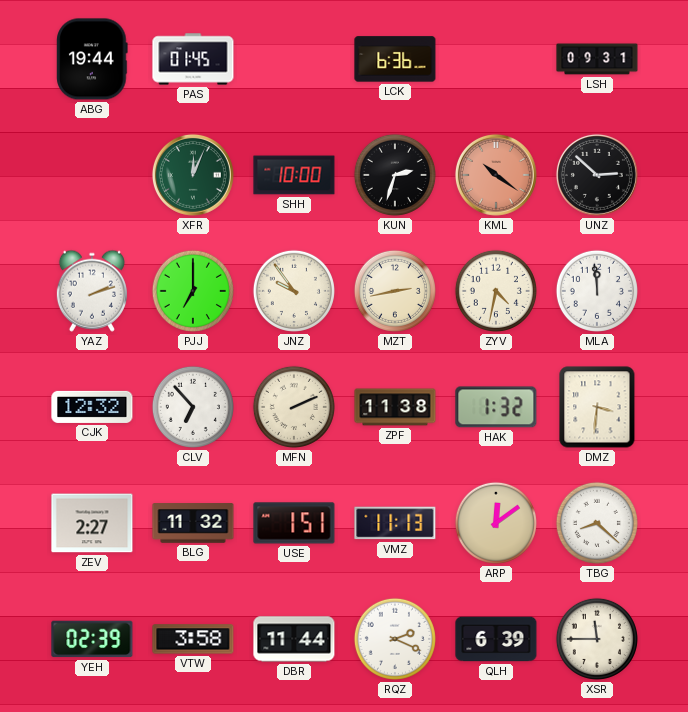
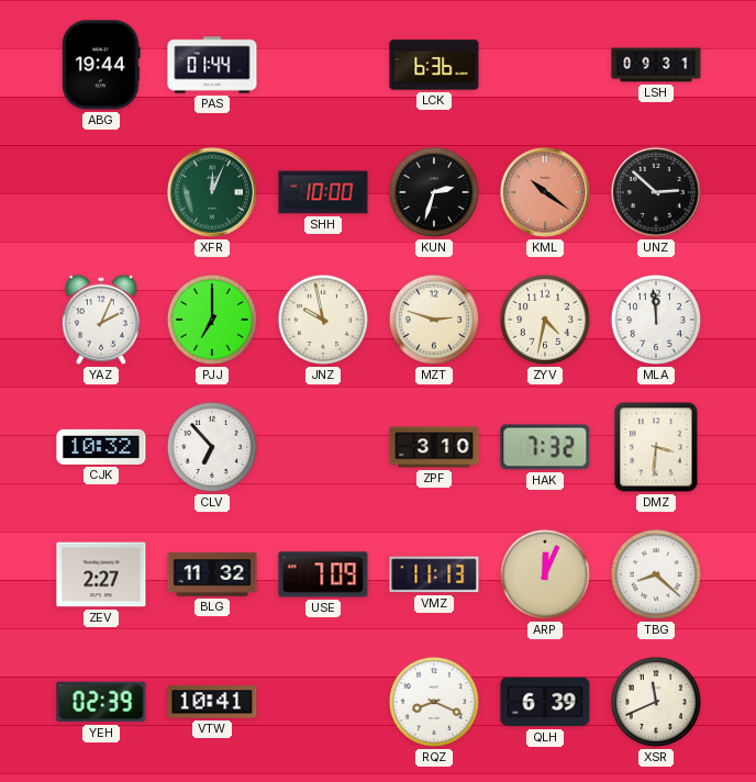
PAS: 01:45 -> 01:44
YAZ: 2:12 -> 2:04
JNZ: 9:54 -> 9:58
MZT: 2:43 -> 2:48
CJK: 12:32 -> 10:32
MFN: 2:11 -> none
ZPF: 11:38 -> 3:10
HAK: 1:32 -> 7:32
USE: 1:51 -> 7:09
ARP: 12:09 -> 12:04
VTW: 3:58 -> 10:41
DBR: 11:44 -> none
RQZ: 2:19 -> 8:19
XSR: 11:45 -> 11:41
